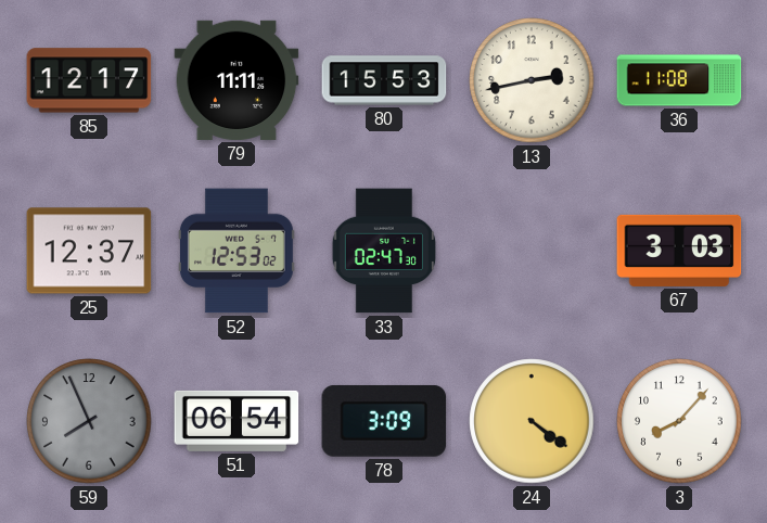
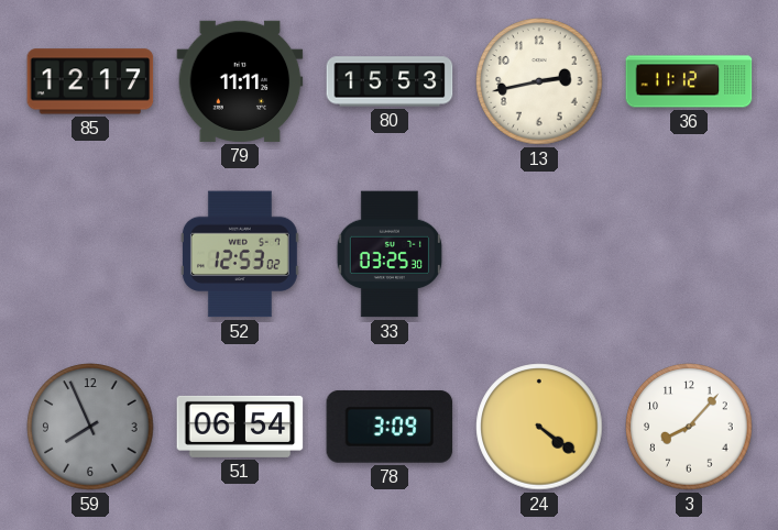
36: 11:08 -> 11:12
25: 12:37 -> none
33: 02:47 -> 03:25
67: 3:03 -> none
